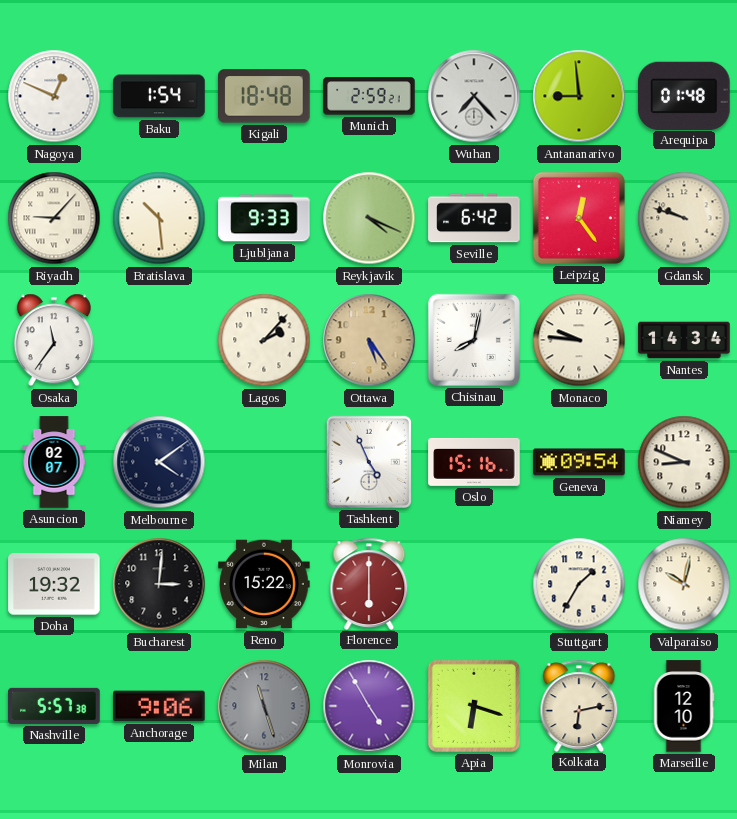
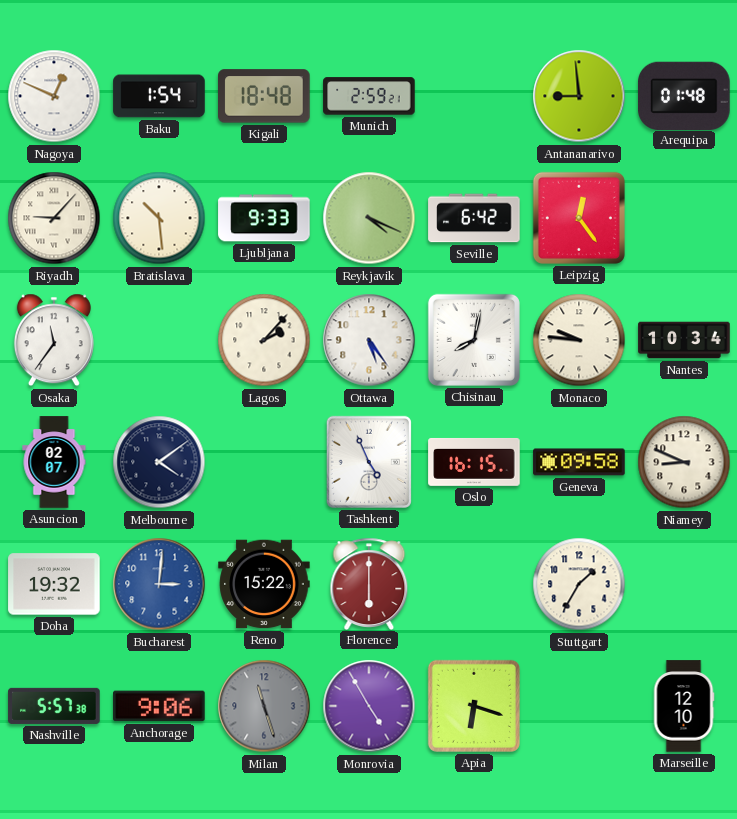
Wuhan: 7:23 -> none
Gdansk: 9:48 -> none
Ottawa dial: champagne -> white
Nantes: 14:34 -> 10:34
Oslo: 15:16 -> 16:15
Geneva: 09:54 -> 09:58
Bucharest dial: black -> blue
Valparaiso: 10:02 -> none
Kolkata: 6:13 -> none
